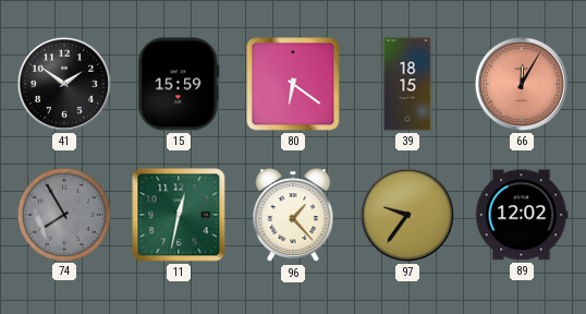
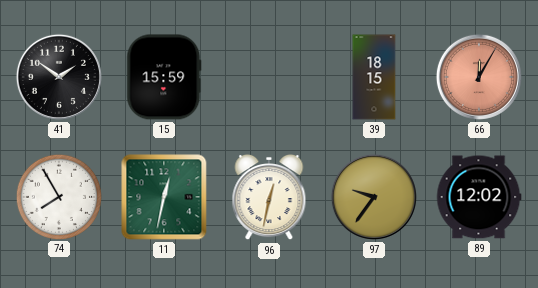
80: 6:21 -> none
74 dial: grey -> white
96: 1:23 -> 12:32
